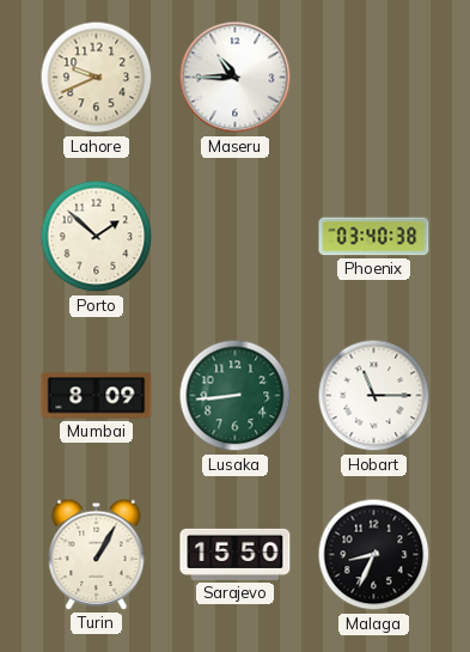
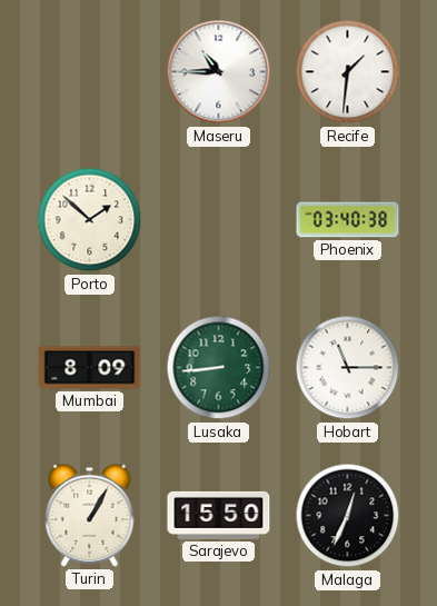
Lahore: 9:41 -> none
Recife: none -> 1:31
Malaga: 8:34 -> 12:34
